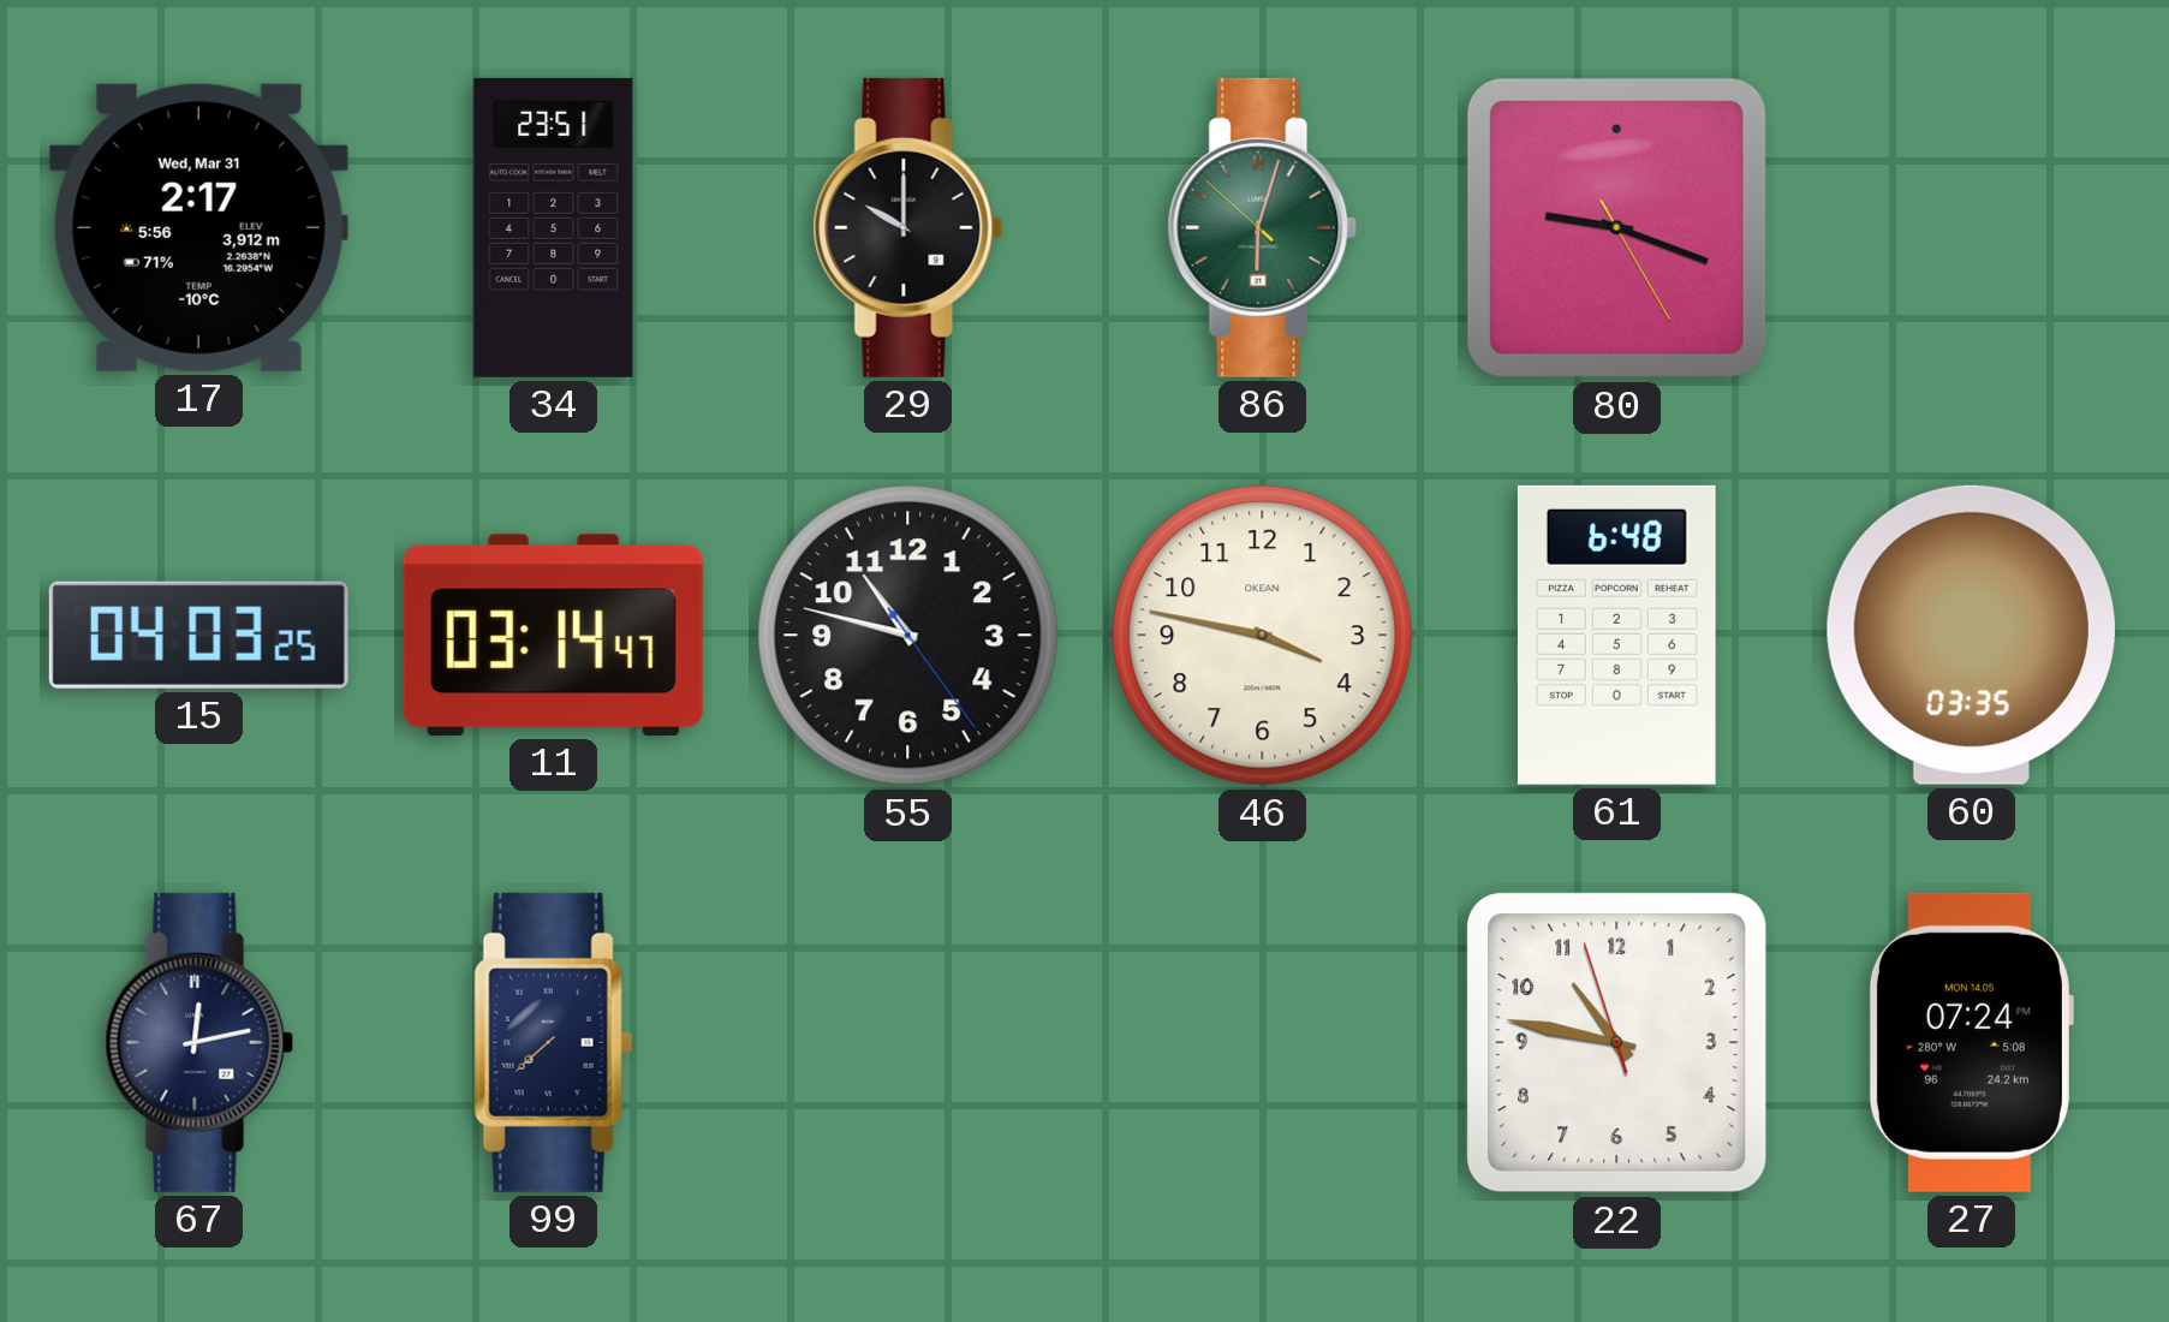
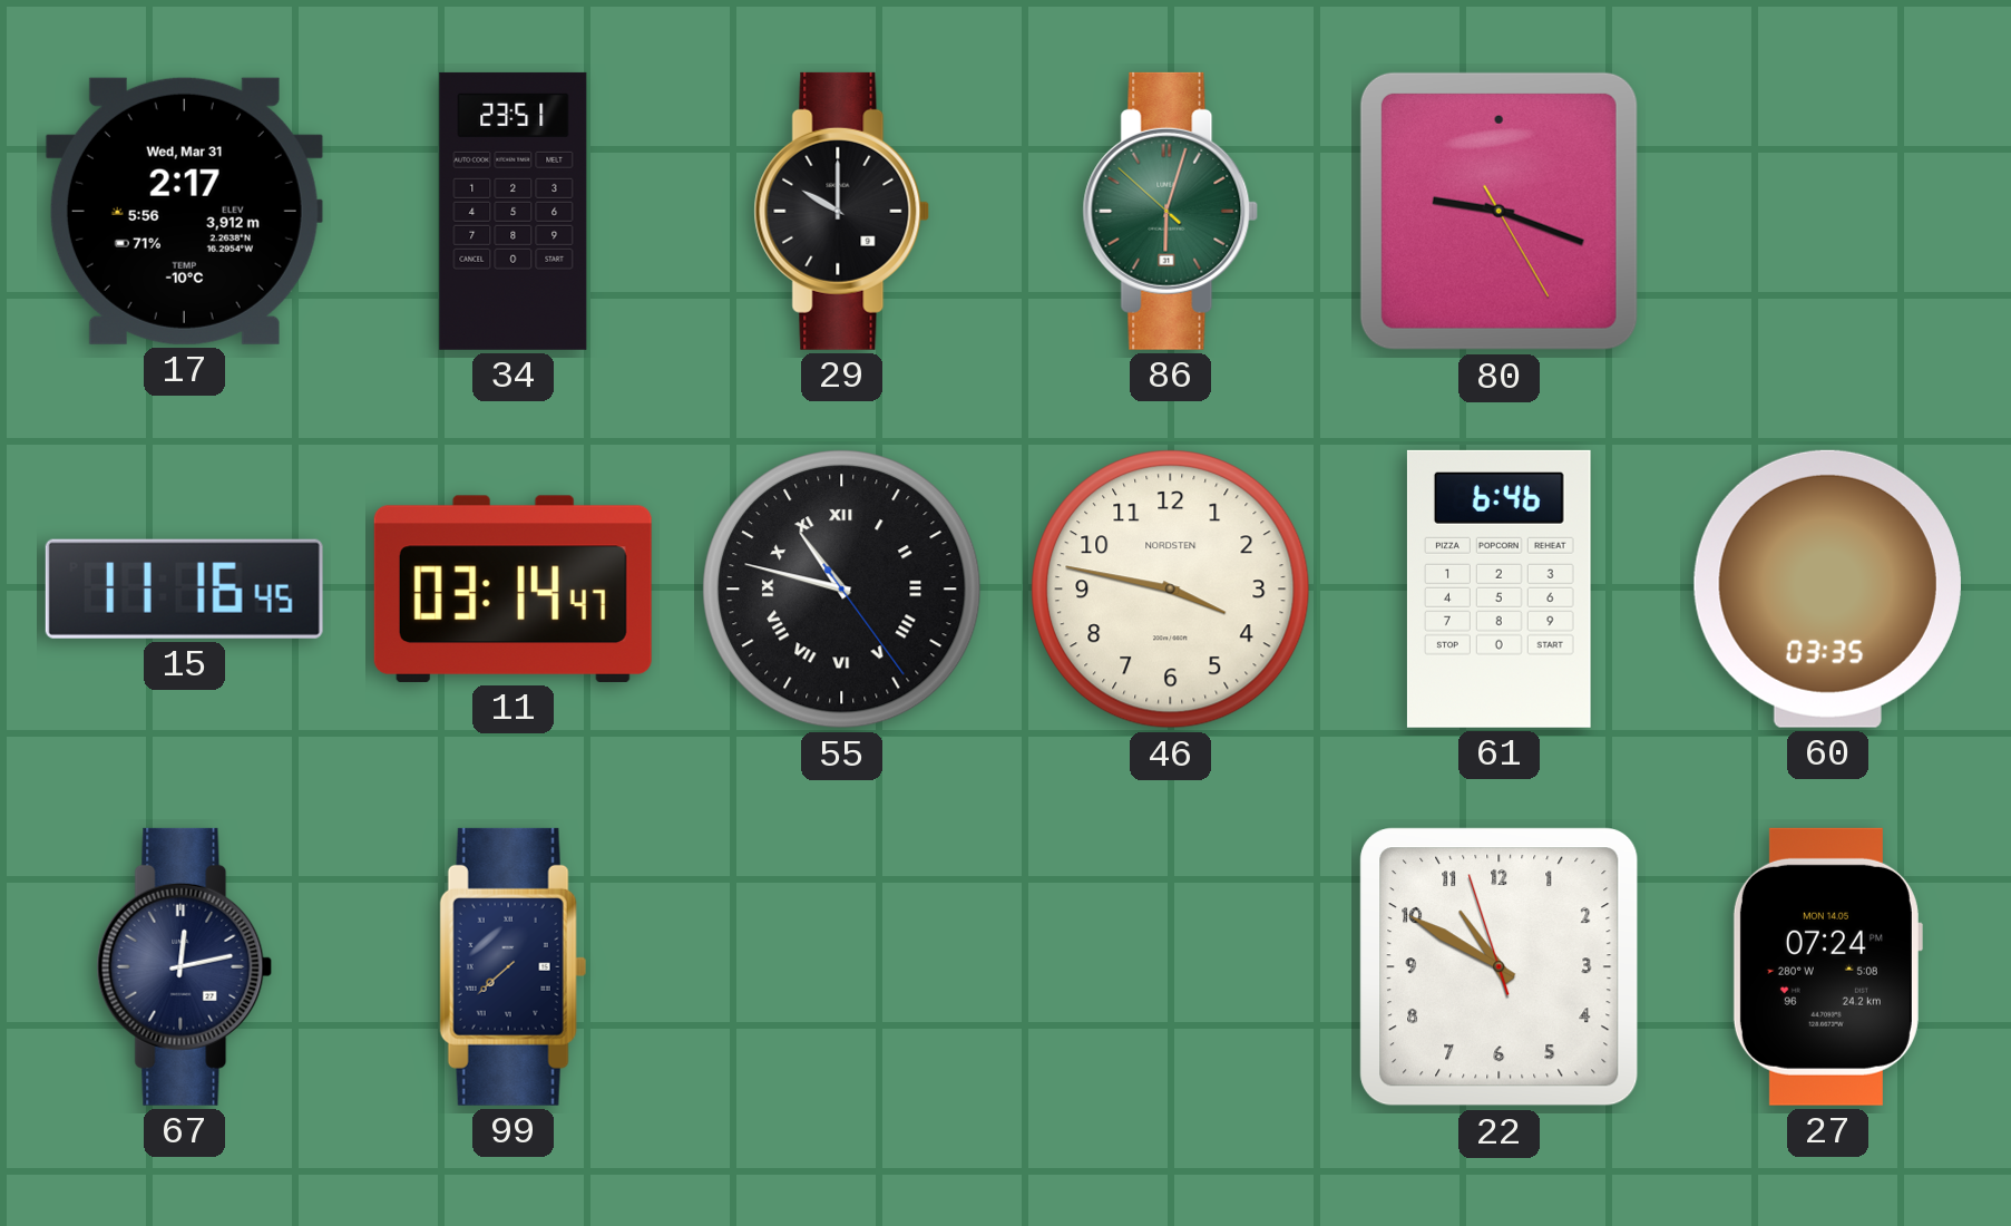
15: 04:03 -> 11:16
55 numerals: Arabic -> Roman
46 brand: OKEAN -> NORDSTEN
61: 6:48 -> 6:46
22: 10:46 -> 10:49
